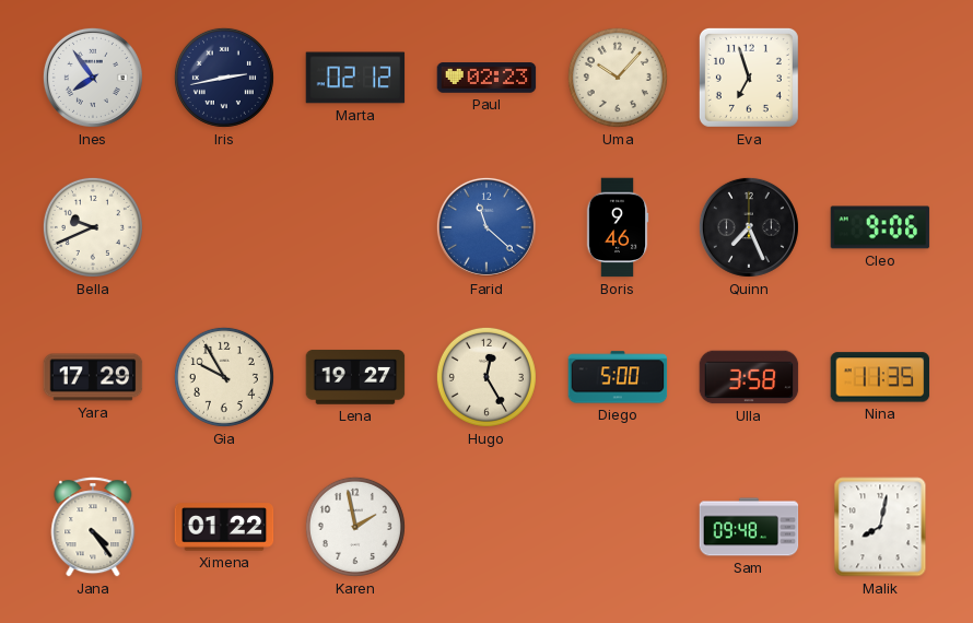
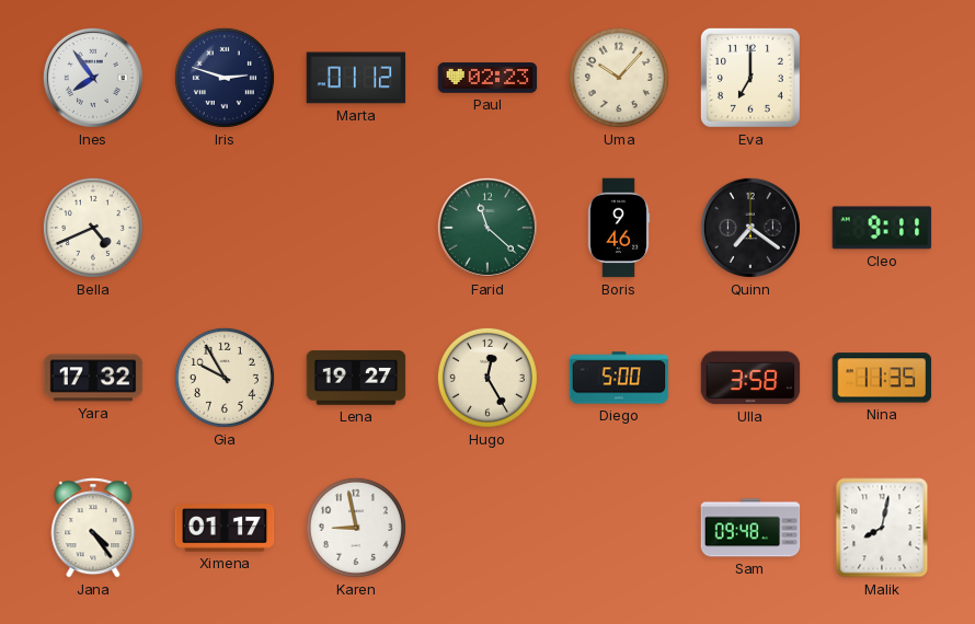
Iris: 2:43 -> 2:48
Marta: 02:12 -> 01:12
Eva: 6:57 -> 7:00
Bella: 9:41 -> 4:41
Farid dial: blue -> green
Quinn: 7:26 -> 7:21
Cleo: 9:06 -> 9:11
Yara: 17:29 -> 17:32
Ximena: 01:22 -> 01:17
Karen: 1:58 -> 8:58
